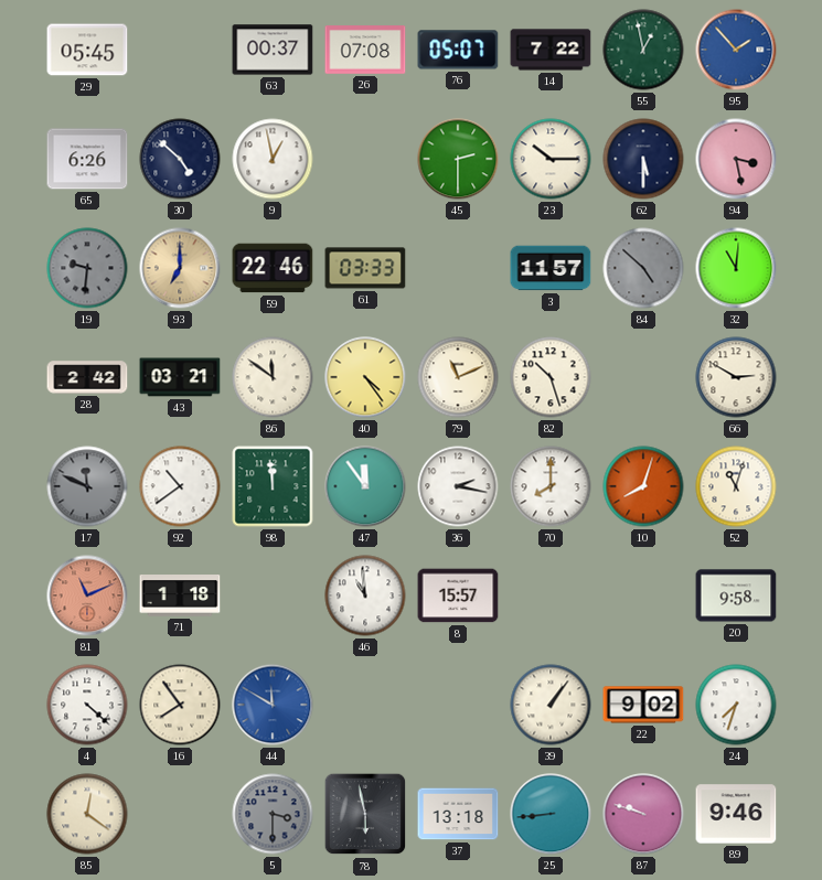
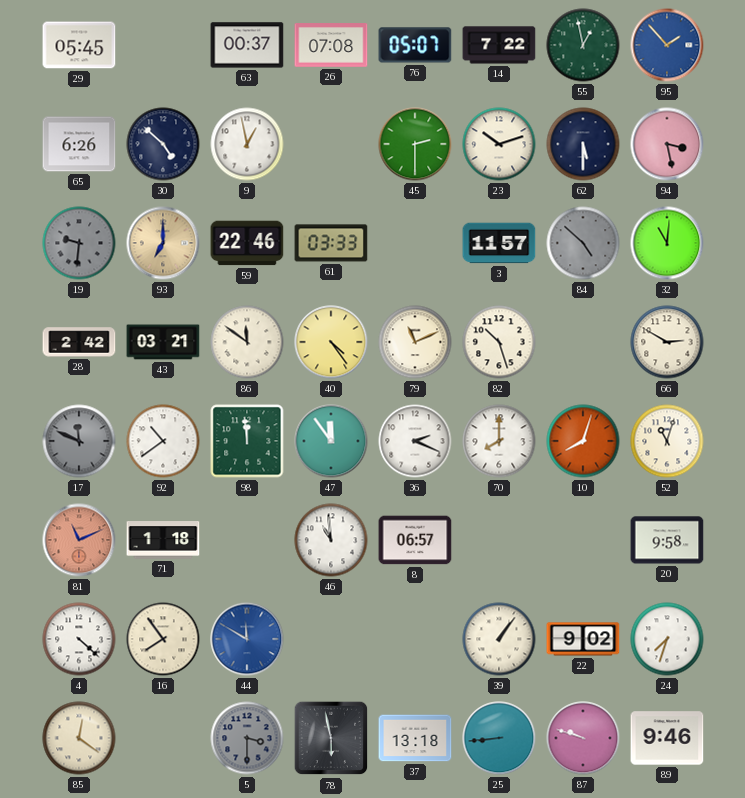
23: 10:15 -> 10:12
36: 2:17 -> 2:19
8: 15:57 -> 06:57
